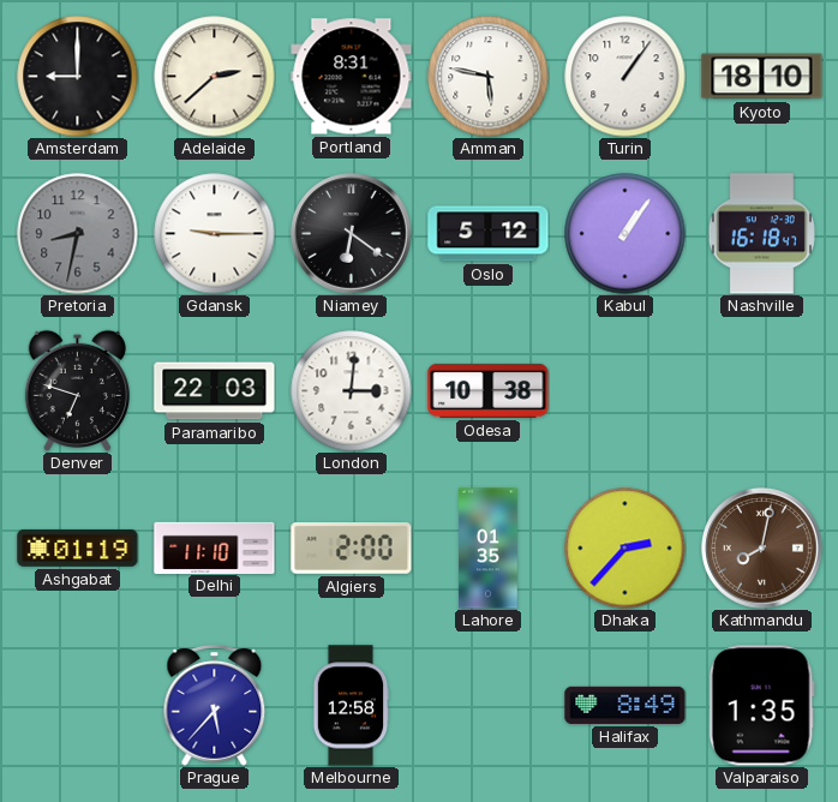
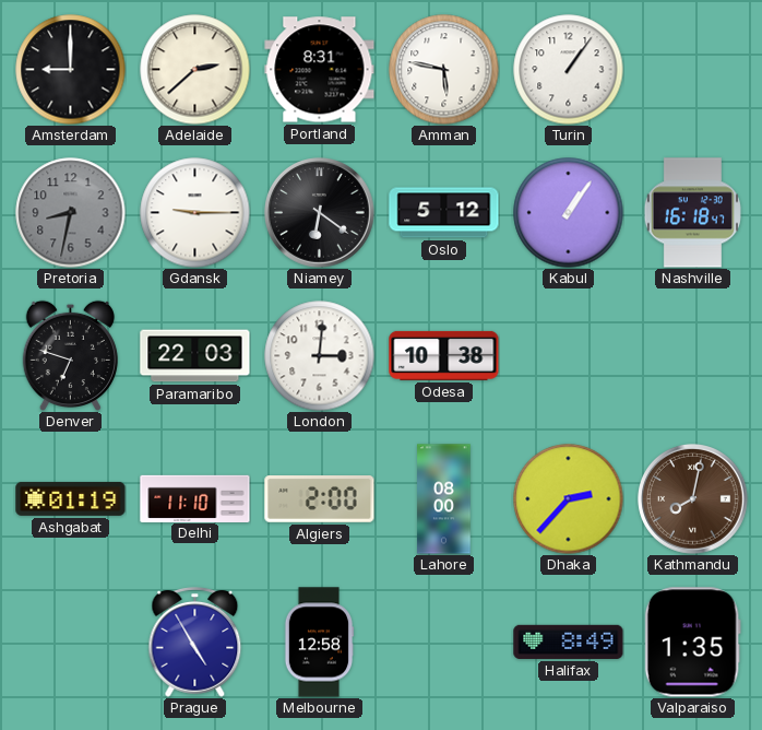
Kyoto: 18:10 -> none
Lahore: 01:35 -> 08:00
Prague: 5:37 -> 4:55
